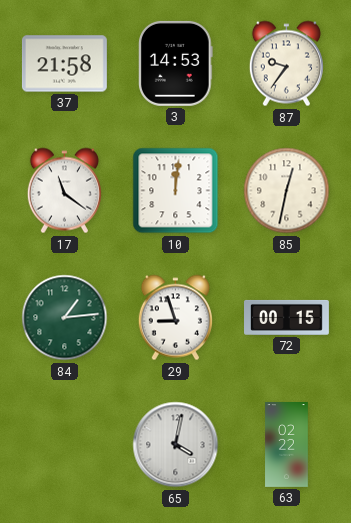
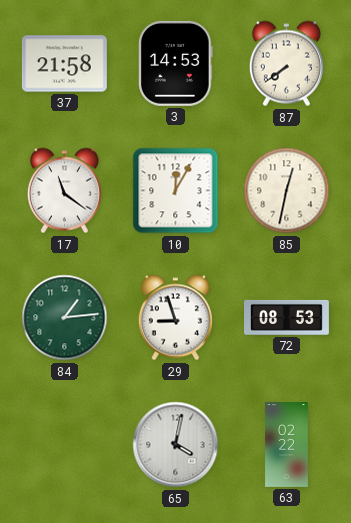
87: 9:36 -> 7:39
10: 12:01 -> 12:05
72: 00:15 -> 08:53
